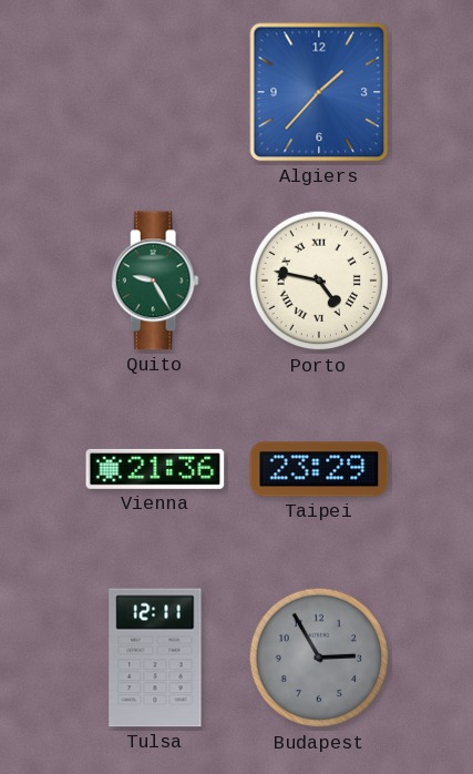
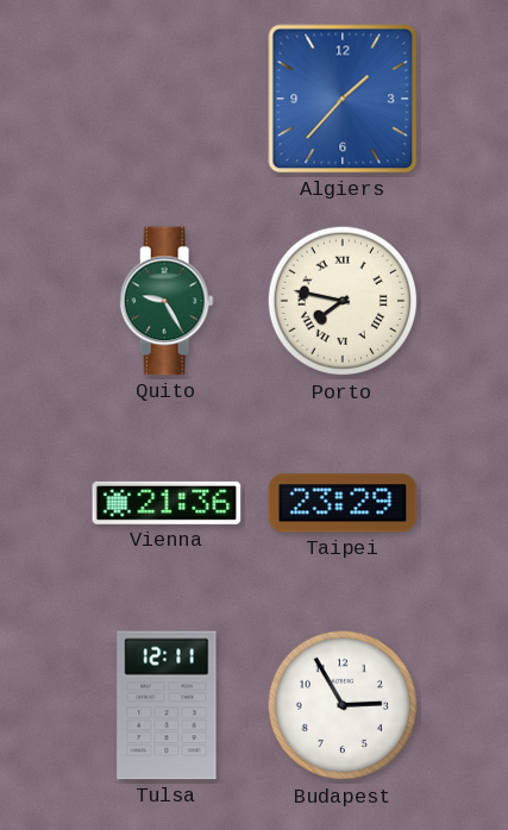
Porto: 4:47 -> 7:47
Budapest dial: grey -> white
